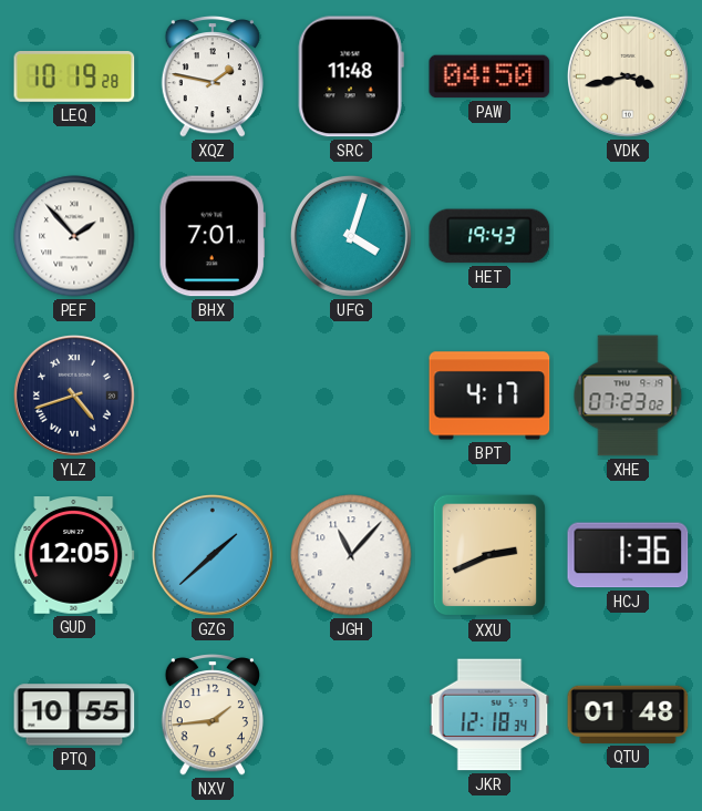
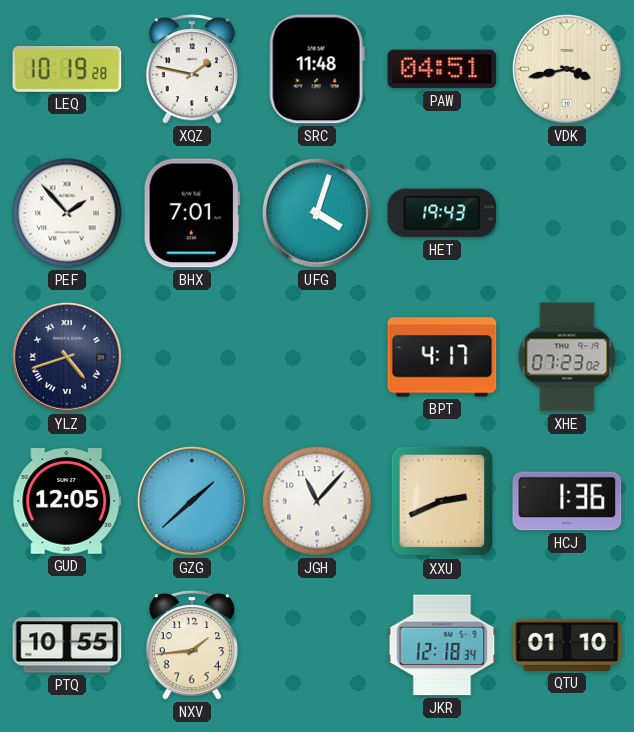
PAW: 04:50 -> 04:51
QTU: 01:48 -> 01:10
